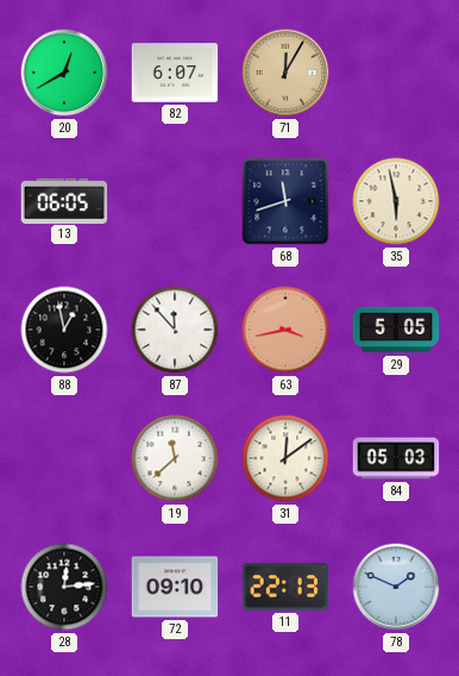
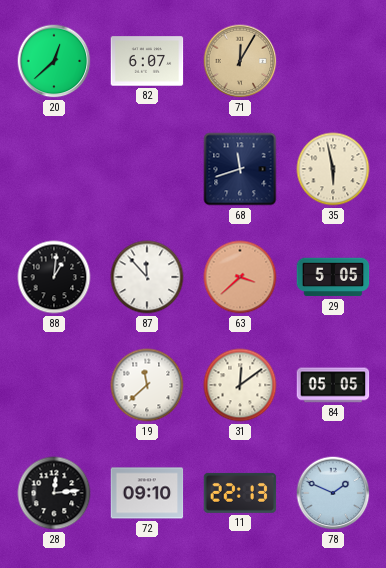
20: 12:40 -> 12:38
13: 06:05 -> none
88: 12:58 -> 1:01
63: 3:43 -> 3:38
84: 05:03 -> 05:05
